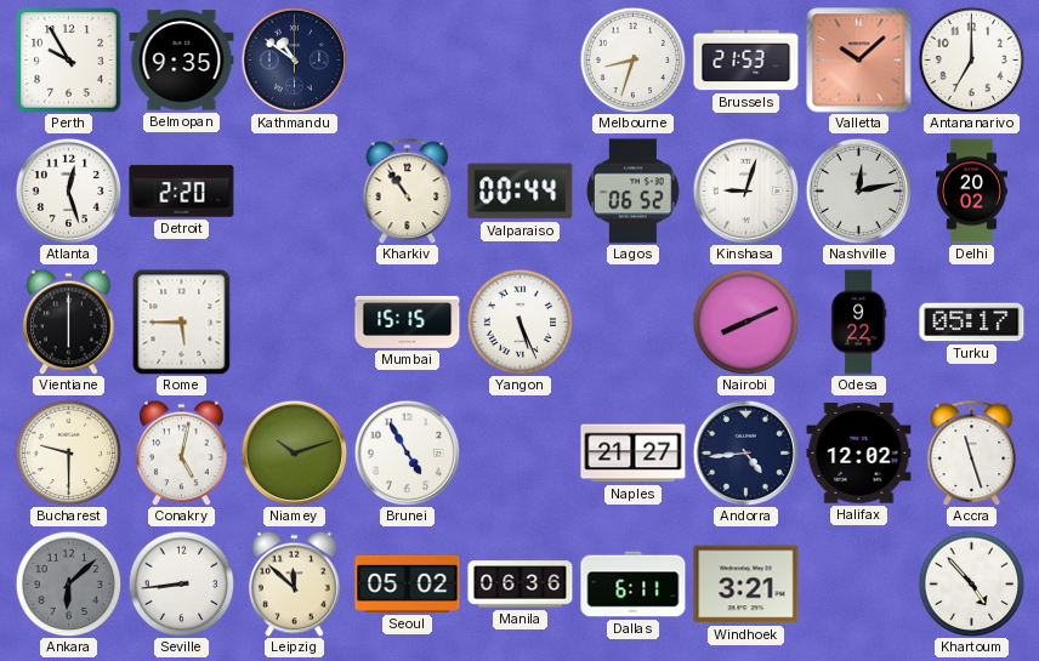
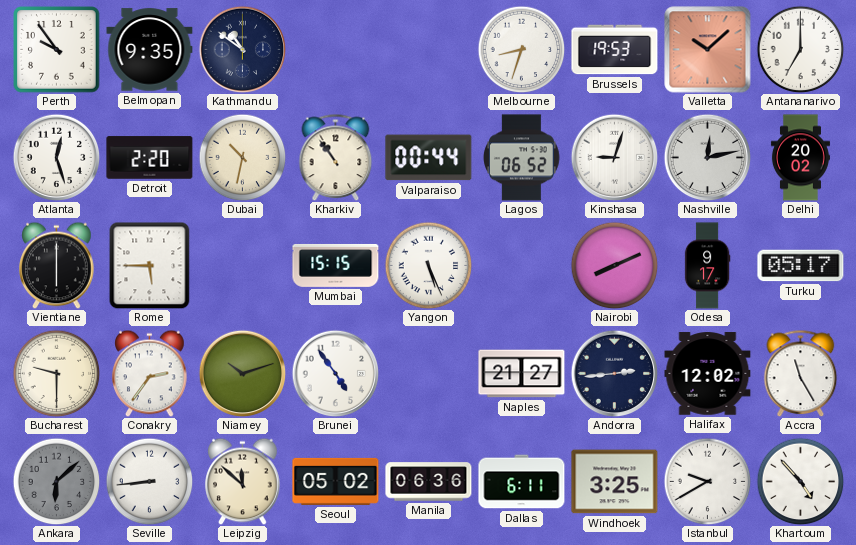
Perth: 9:55 -> 9:54
Brussels: 21:53 -> 19:53
Dubai: none -> 10:32
Odesa: 9:22 -> 9:17
Conakry: 5:02 -> 2:36
Brunei: 4:55 -> 4:54
Andorra: 4:44 -> 2:44
Accra: 11:27 -> 11:25
Windhoek: 3:21 -> 3:25
Istanbul: none -> 9:40
